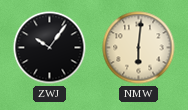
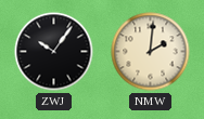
NMW: 6:01 -> 2:01
